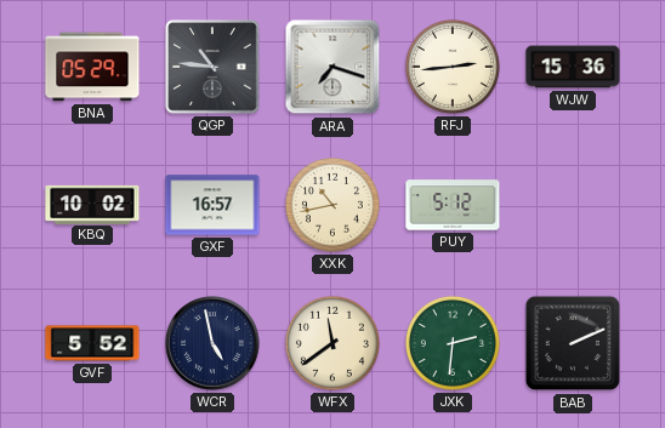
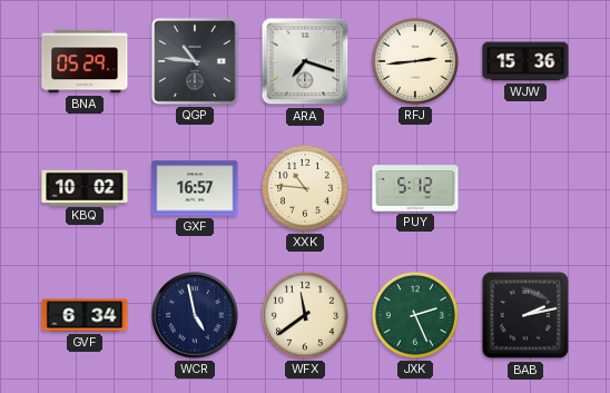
XXK: 10:43 -> 10:46
GVF: 5:52 -> 6:34
JXK: 2:31 -> 2:26
BAB: 2:11 -> 2:13
